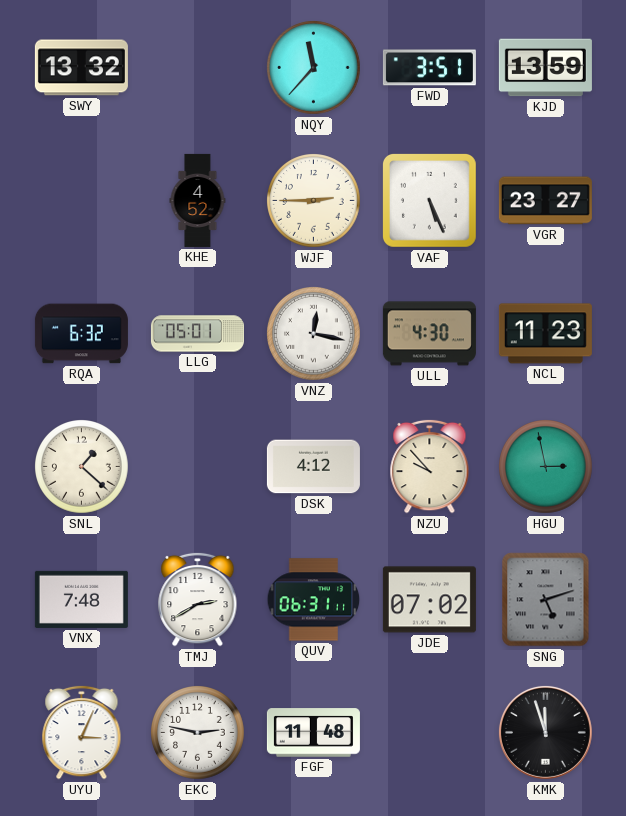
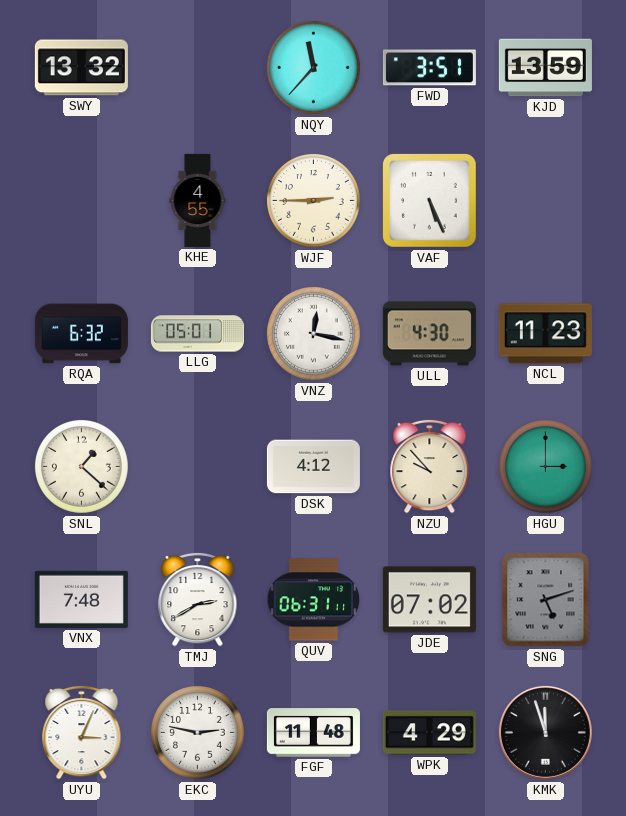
KHE: 4:52 -> 4:55
VGR: 23:27 -> none
HGU: 2:58 -> 3:00
WPK: none -> 4:29
